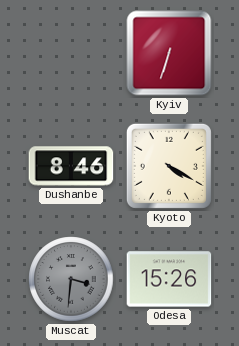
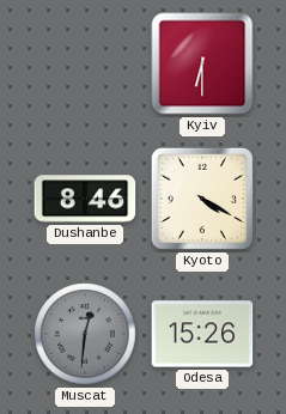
Kyiv: 6:33 -> 6:30
Muscat: 3:31 -> 12:31
